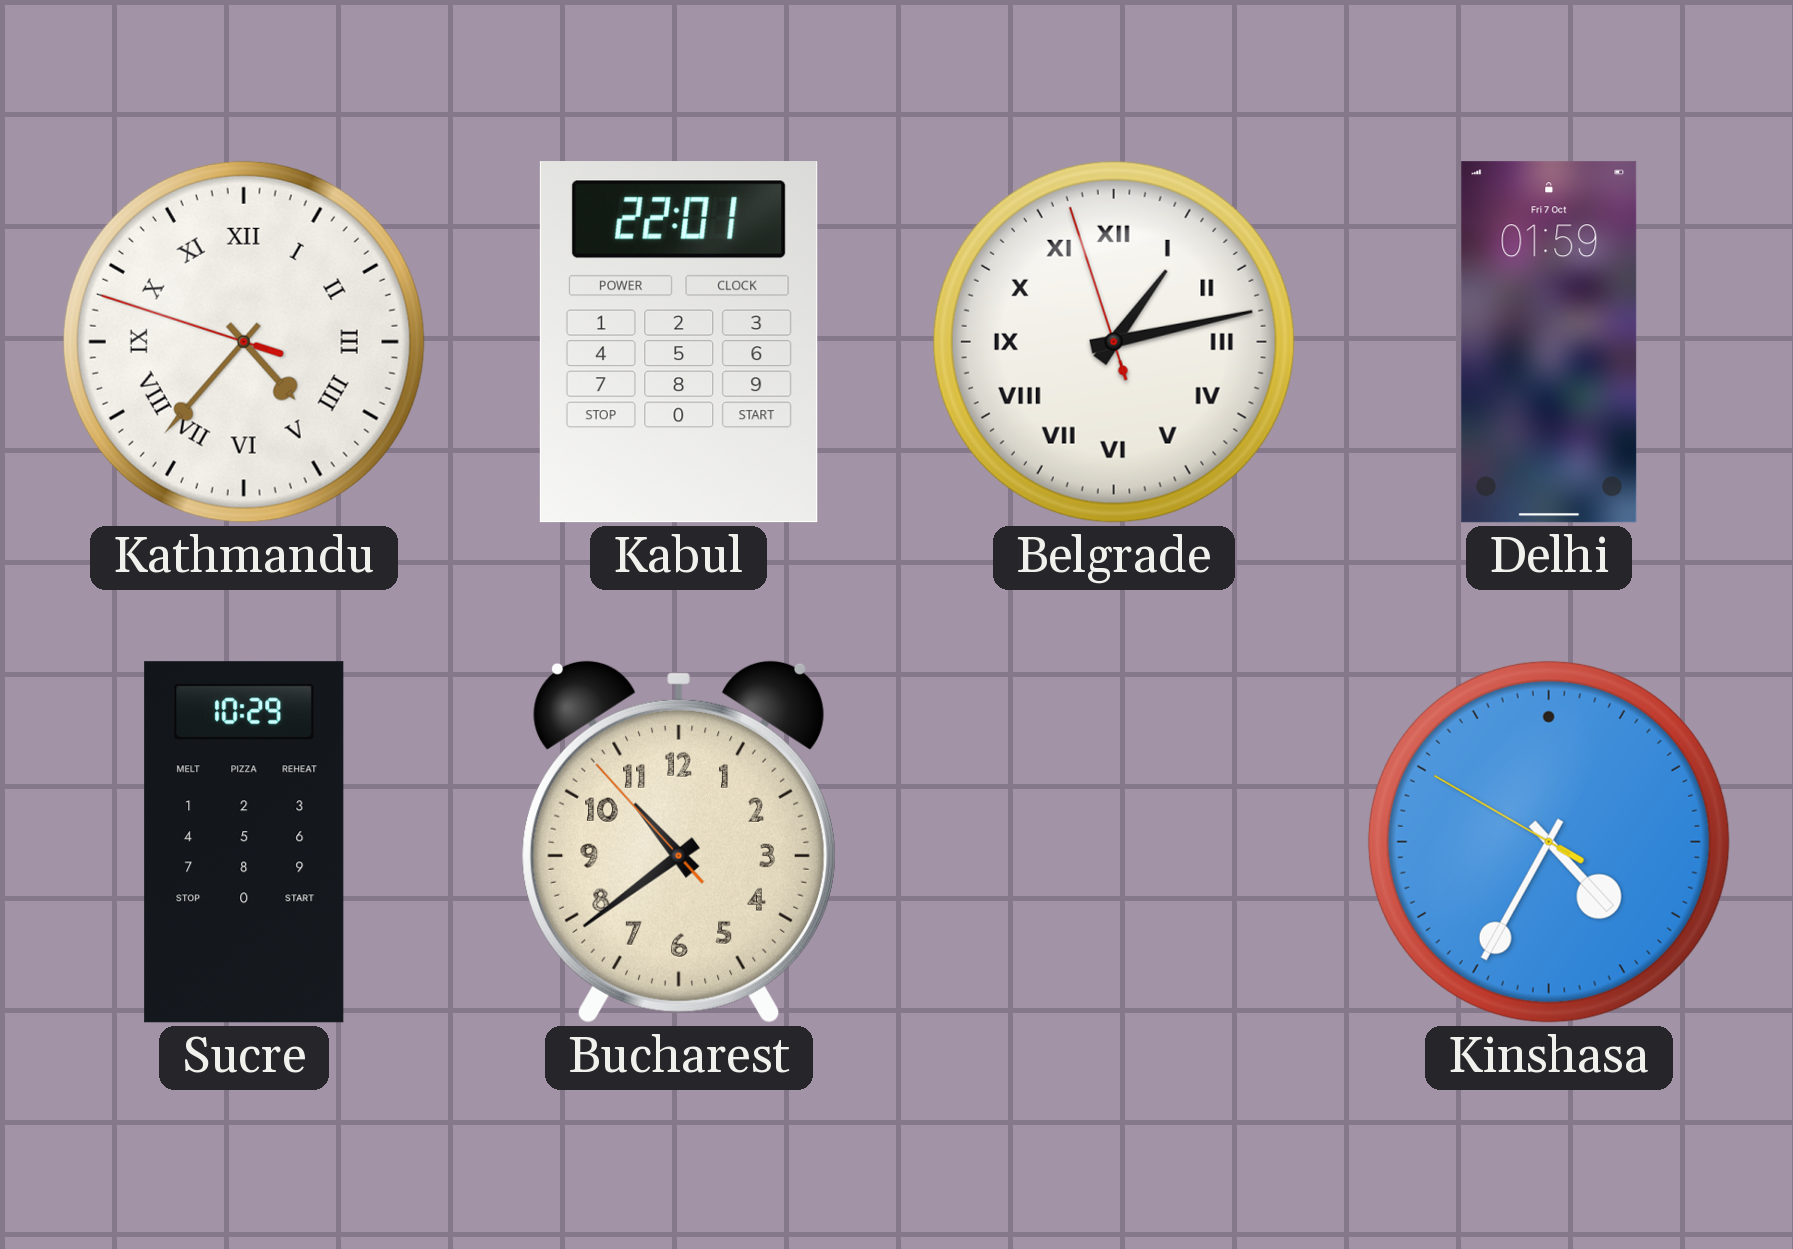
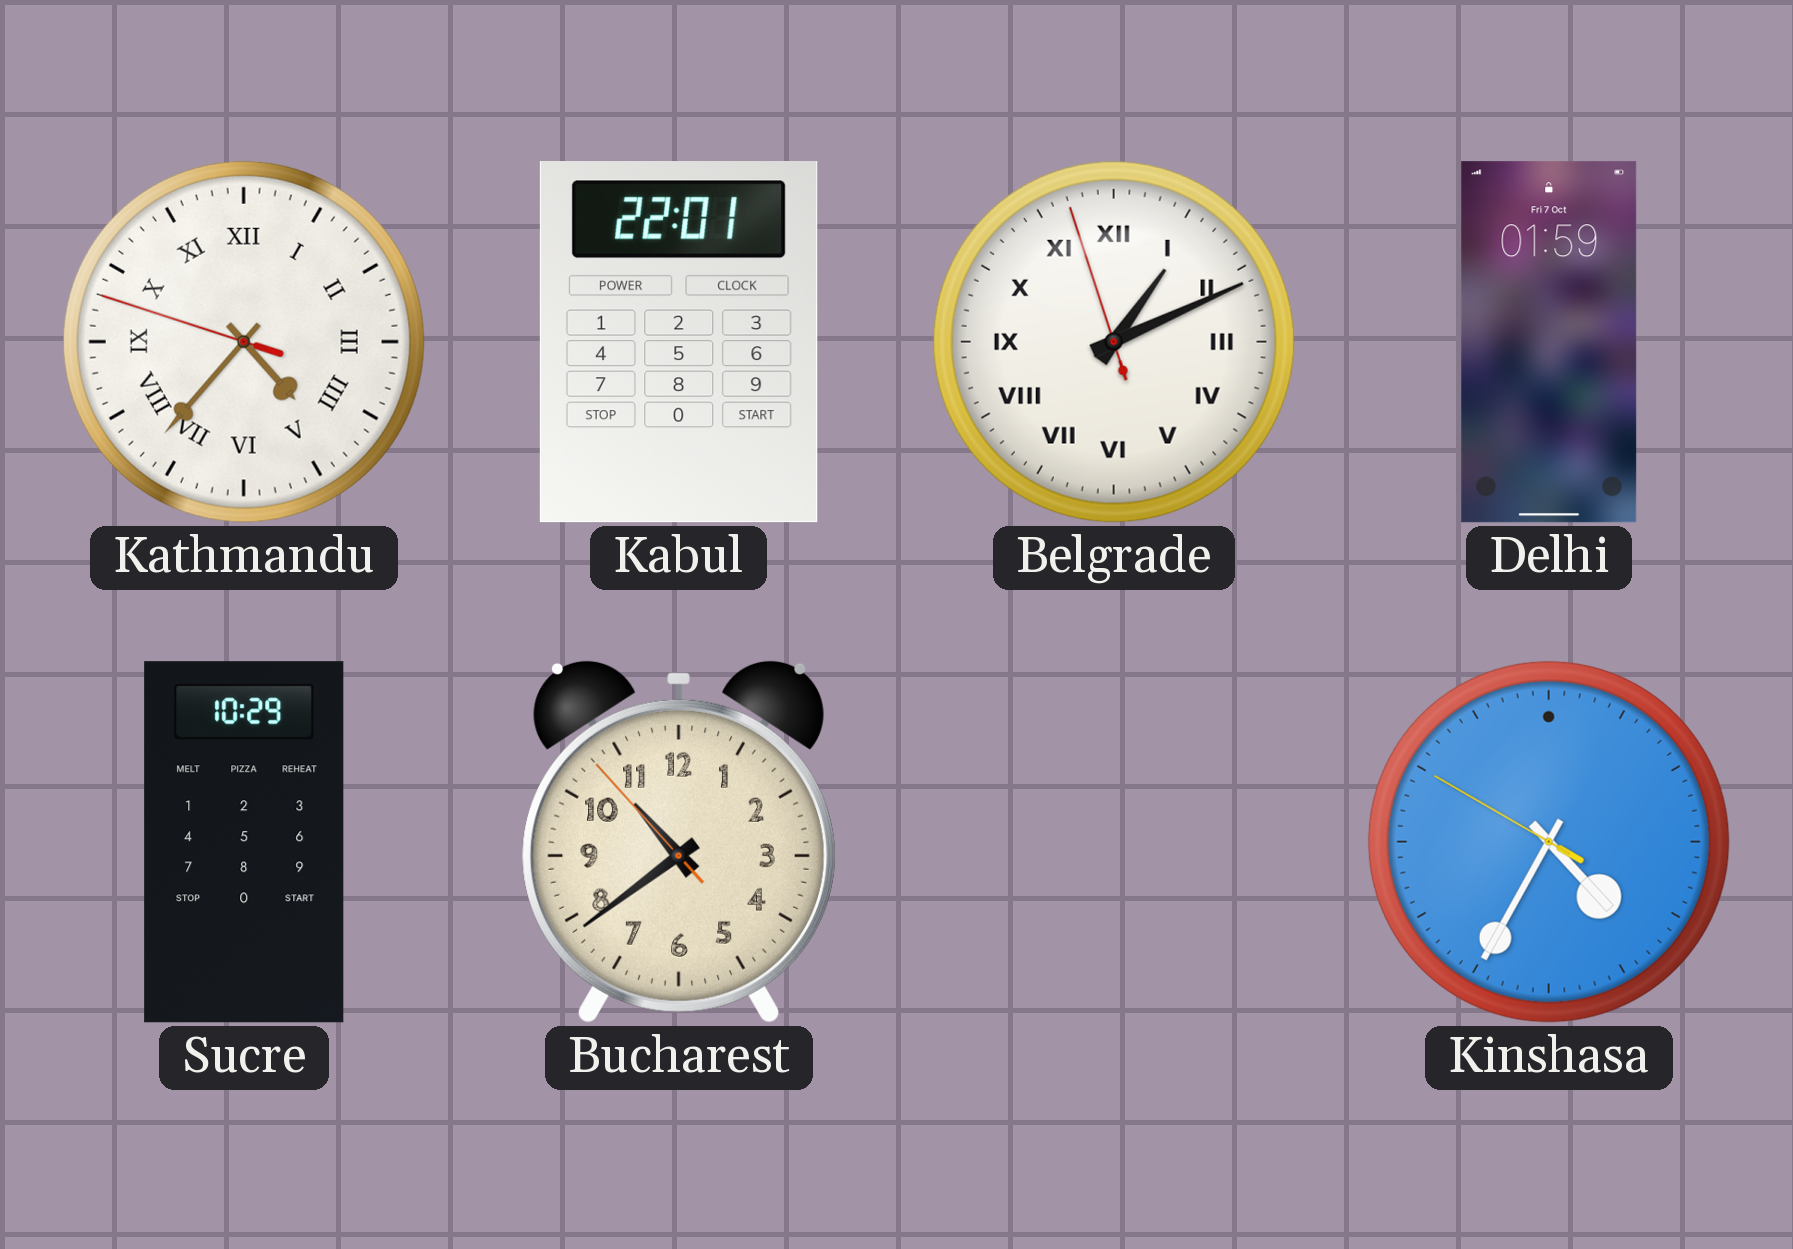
Belgrade: 1:12 -> 1:10
